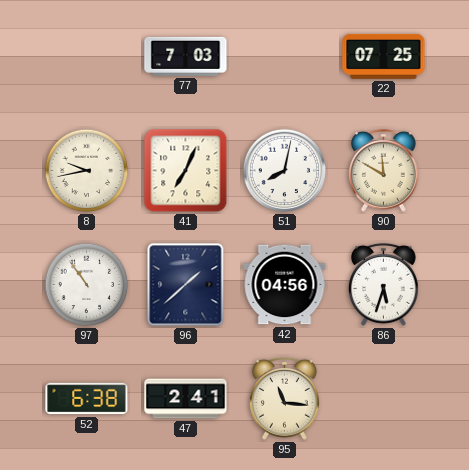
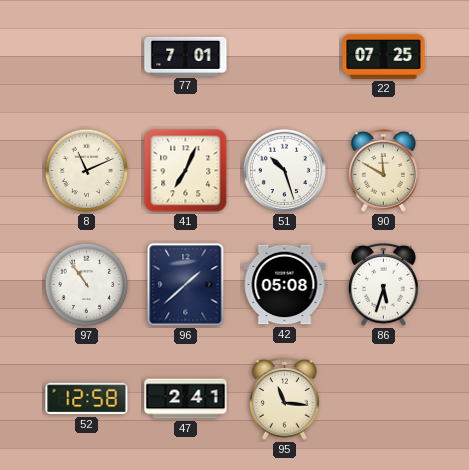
77: 7:03 -> 7:01
8: 9:43 -> 11:11
51: 8:02 -> 10:27
42: 04:56 -> 05:08
52: 6:38 -> 12:58
